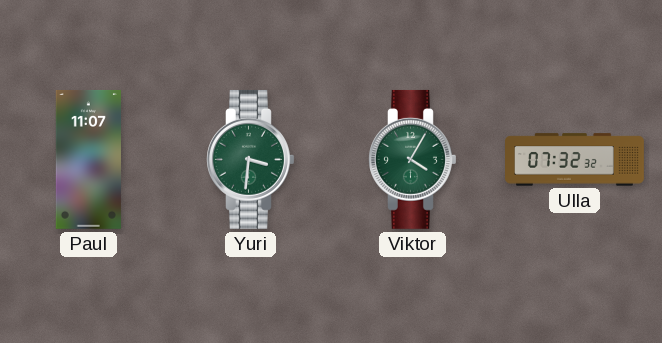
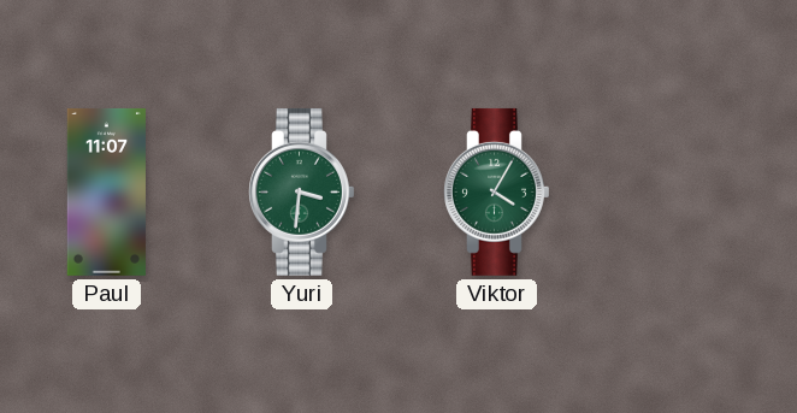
Ulla: 07:32 -> none
